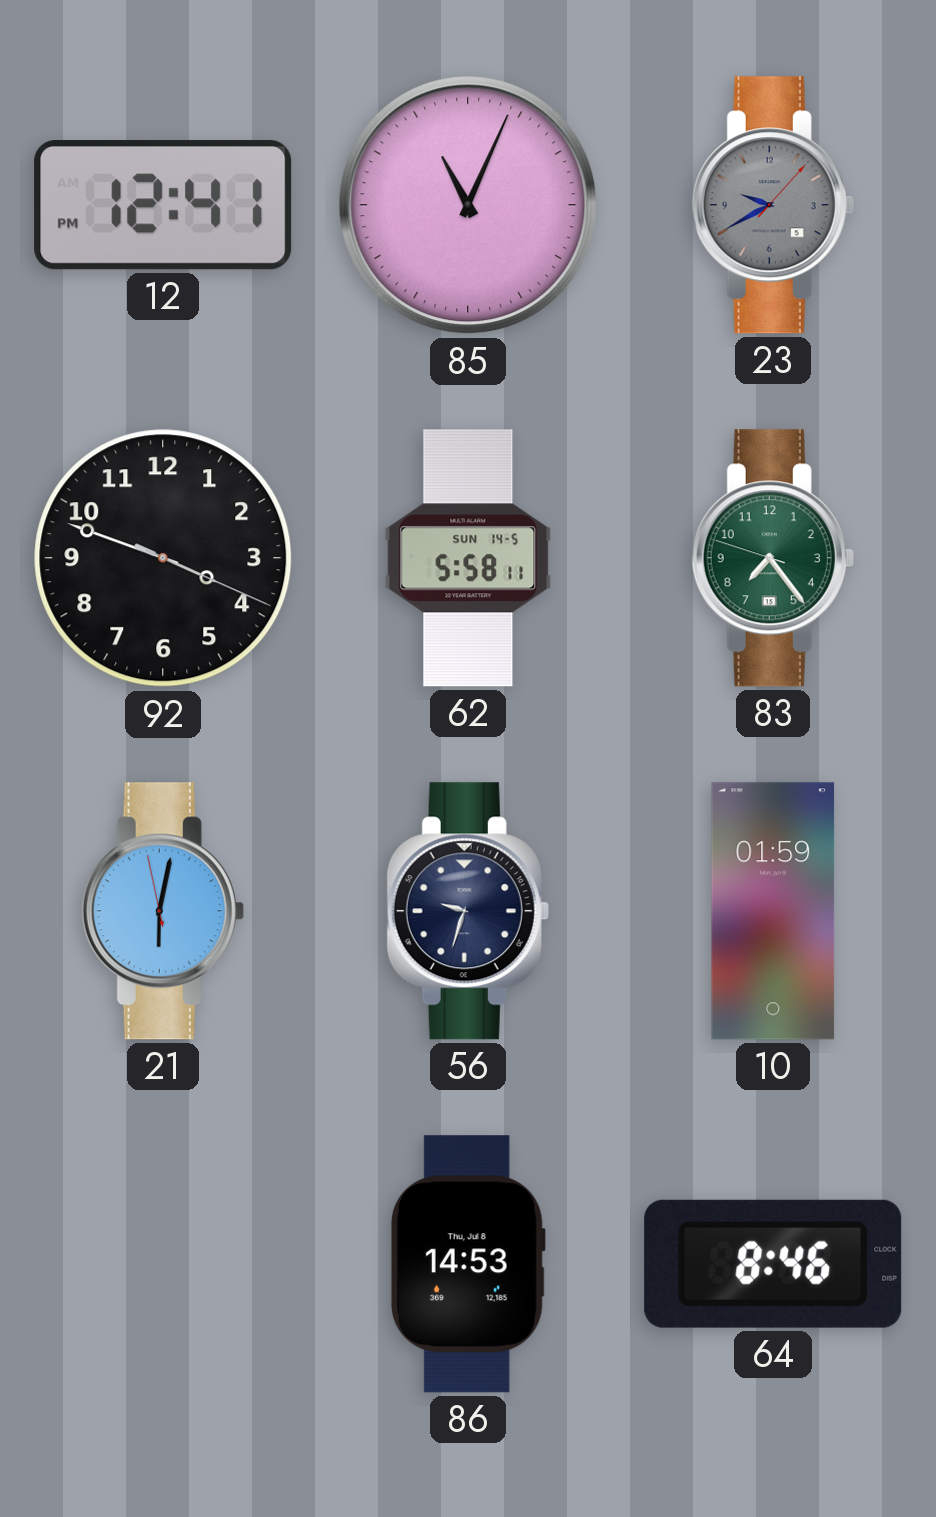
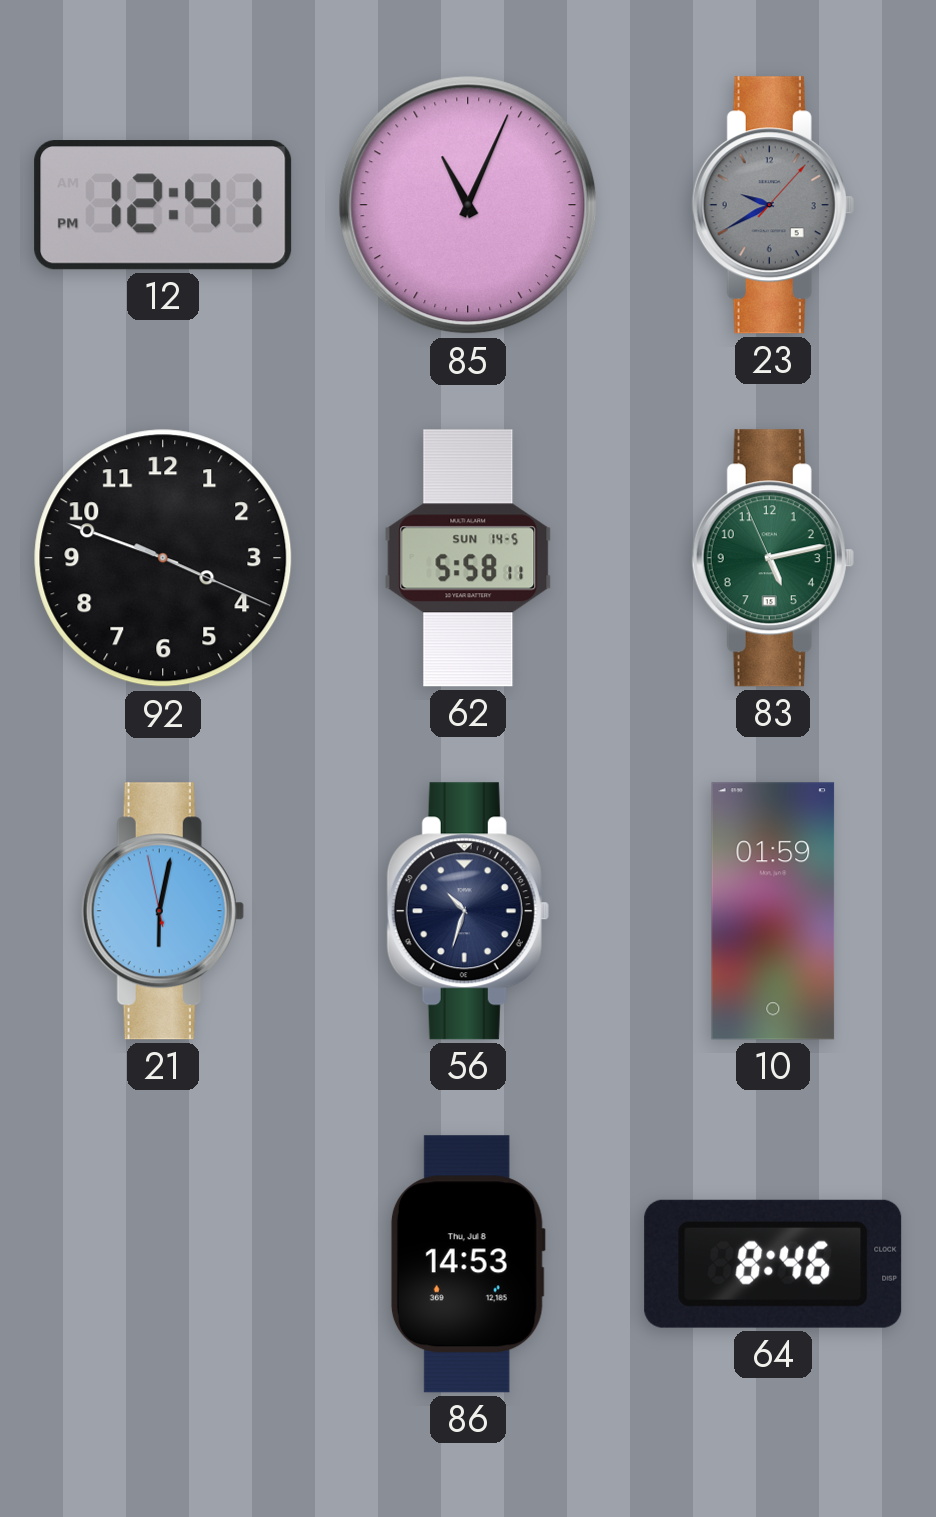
83: 7:23 -> 5:12
56: 9:33 -> 10:33
